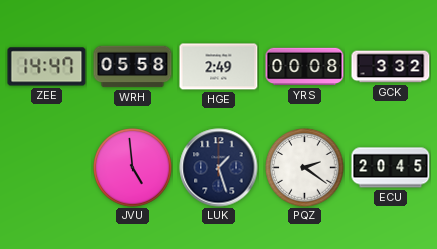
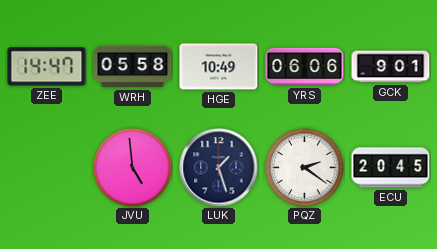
HGE: 2:49 -> 10:49
YRS: 00:08 -> 06:06
GCK: 3:32 -> 9:01
